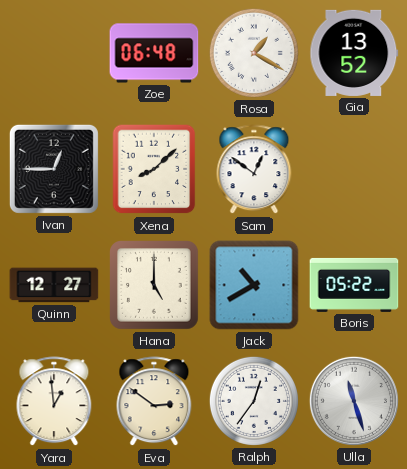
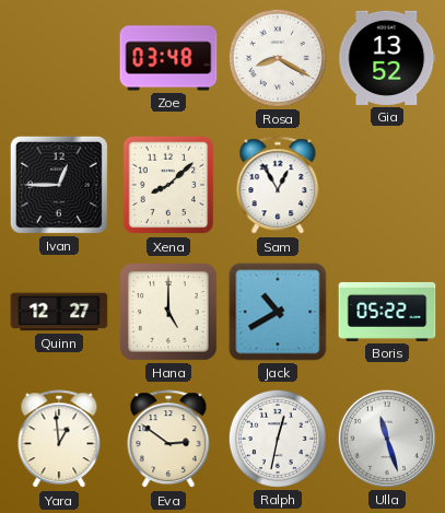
Zoe: 06:48 -> 03:48
Rosa: 1:20 -> 8:20
Sam: 12:51 -> 12:55
Ralph: 12:36 -> 12:32
